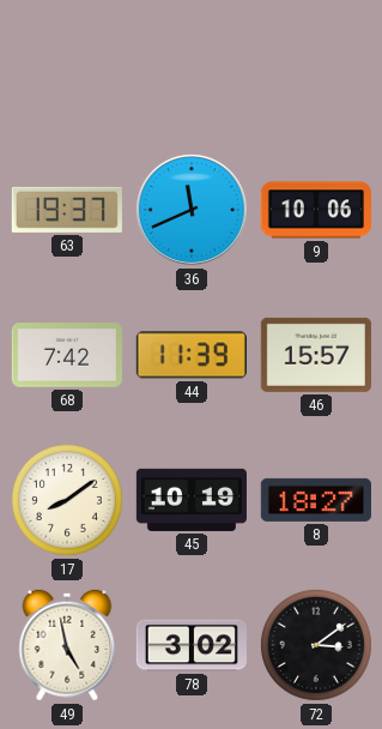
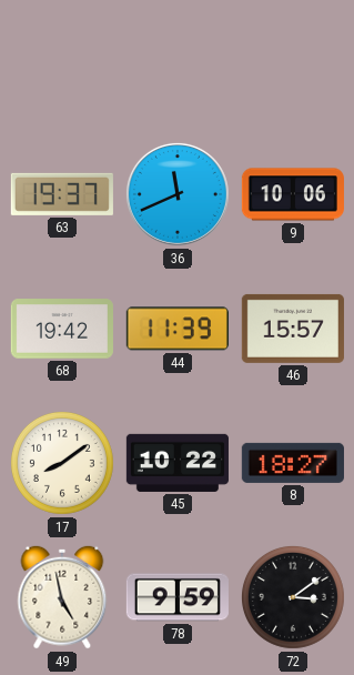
68: 7:42 -> 19:42
45: 10:19 -> 10:22
78: 3:02 -> 9:59
